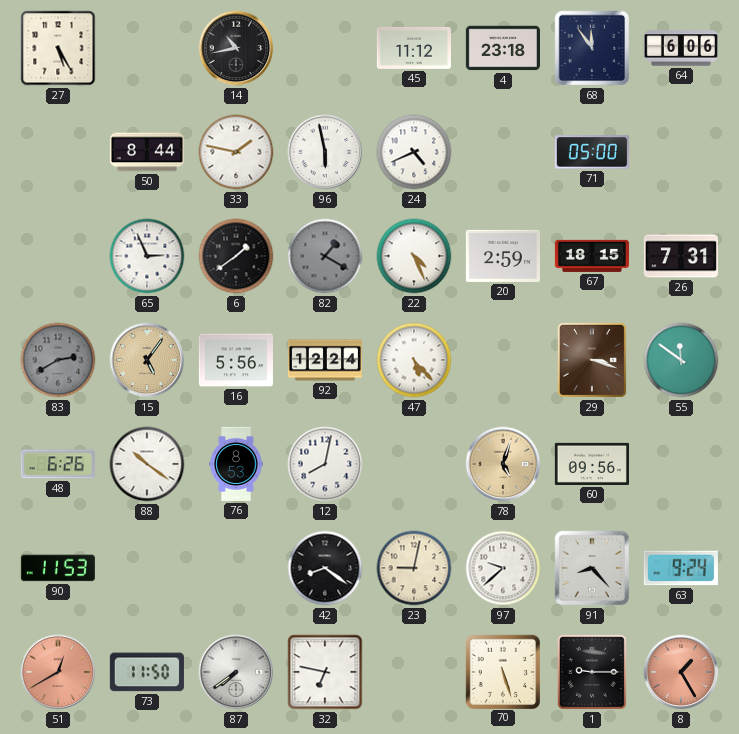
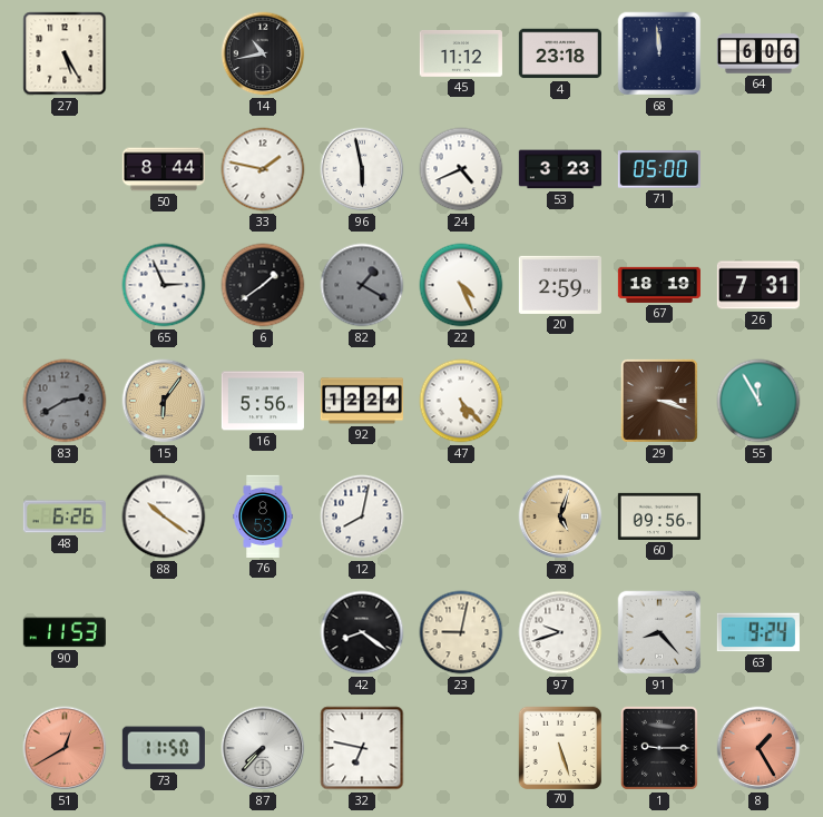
68: 11:54 -> 11:59
53: none -> 3:23
67: 18:15 -> 18:19
15: 5:06 -> 6:06
55: 11:51 -> 11:55
97: 9:38 -> 9:42
87: 7:39 -> 7:37
